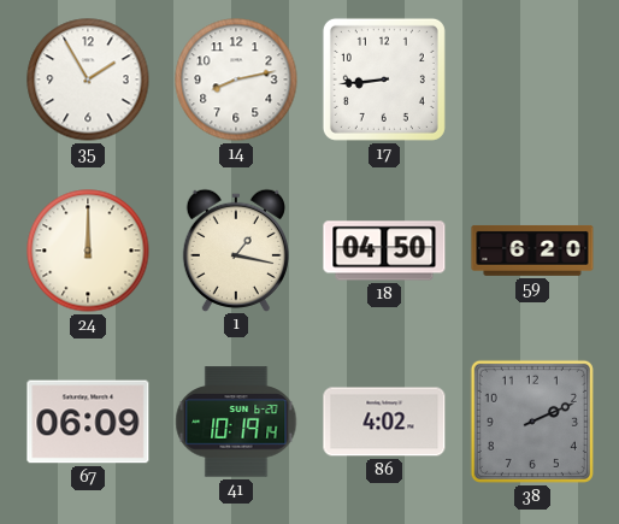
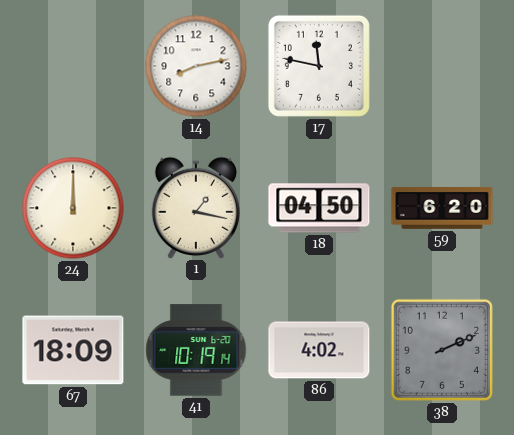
35: 1:55 -> none
17: 8:44 -> 11:47
67: 06:09 -> 18:09
